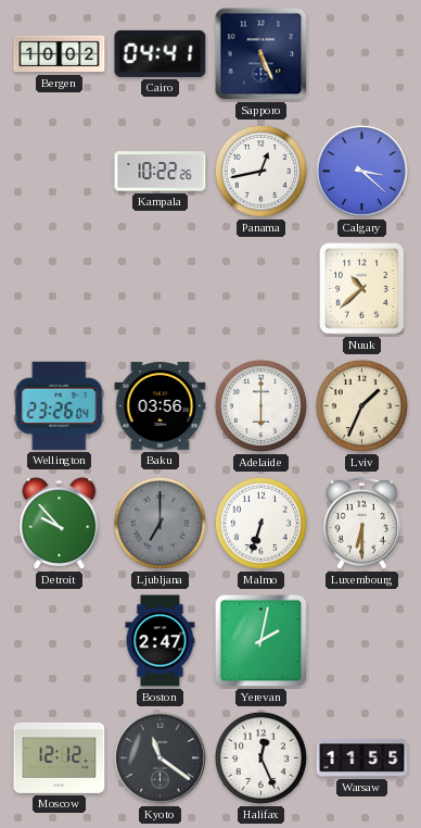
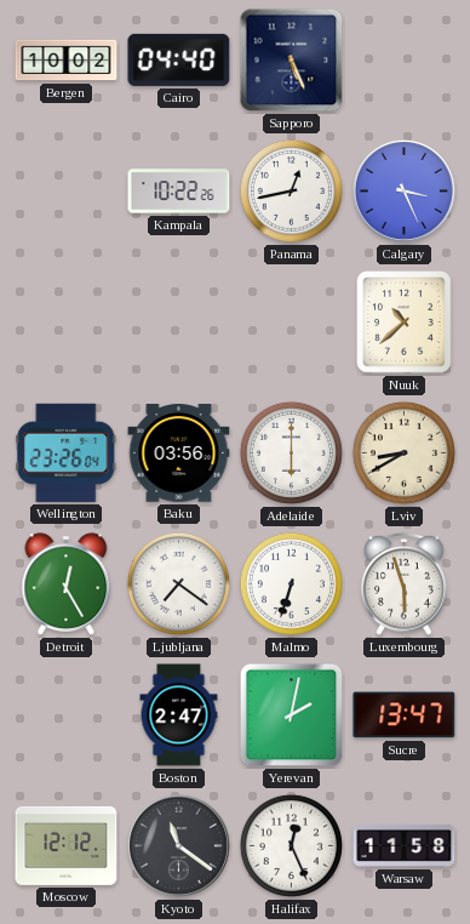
Cairo: 04:41 -> 04:40
Calgary: 3:22 -> 3:26
Lviv: 1:34 -> 8:40
Detroit: 9:53 -> 12:25
Ljubljana: 7:00 -> 7:21
Ljubljana dial: grey -> white
Luxembourg: 6:30 -> 5:57
Sucre: none -> 13:47
Warsaw: 11:55 -> 11:58
